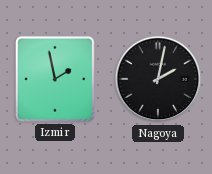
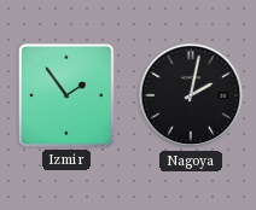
Izmir: 1:58 -> 1:54
